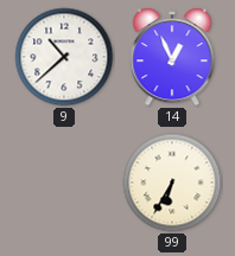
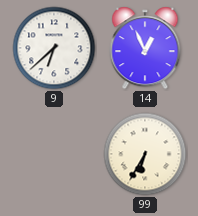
9: 10:38 -> 6:38
